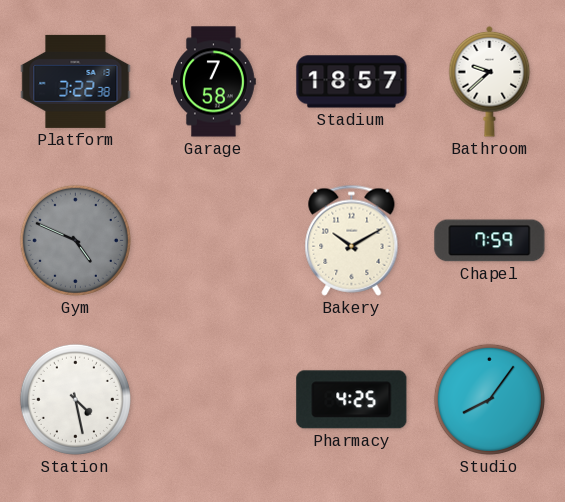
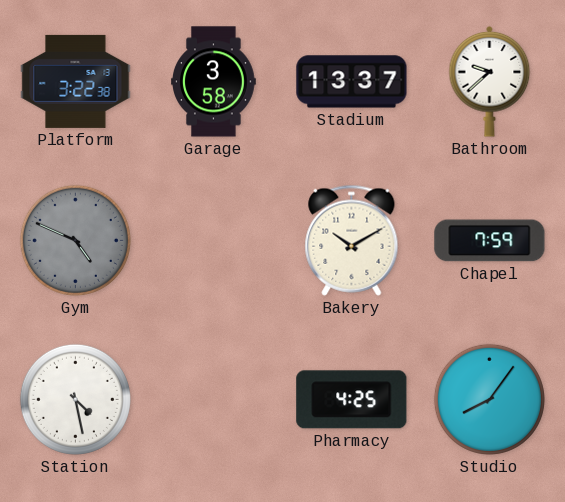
Garage: 7:58 -> 3:58
Stadium: 18:57 -> 13:37
